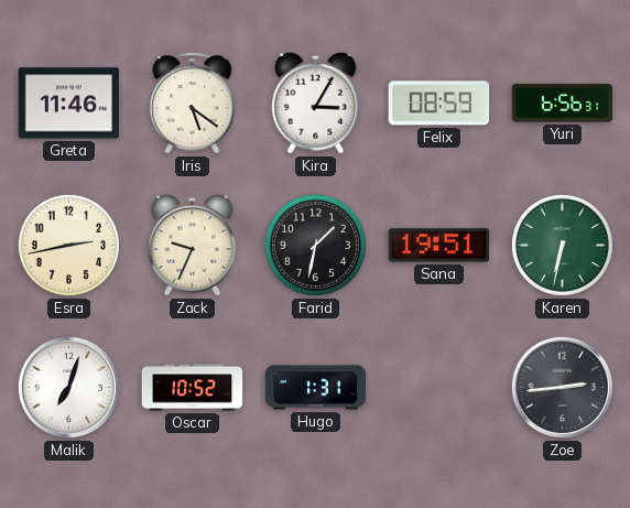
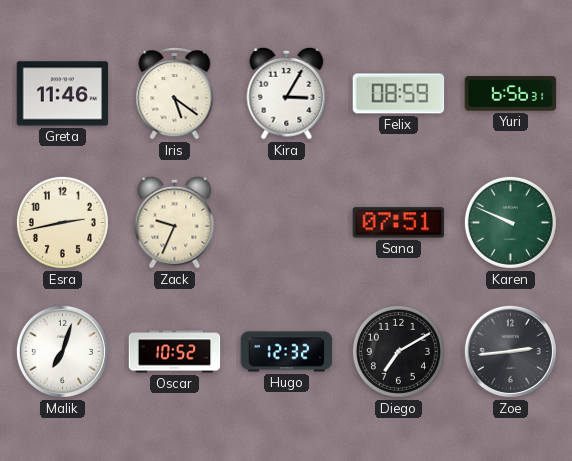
Farid: 1:32 -> none
Sana: 19:51 -> 07:51
Karen: 6:32 -> 9:49
Hugo: 1:31 -> 12:32
Diego: none -> 7:10
